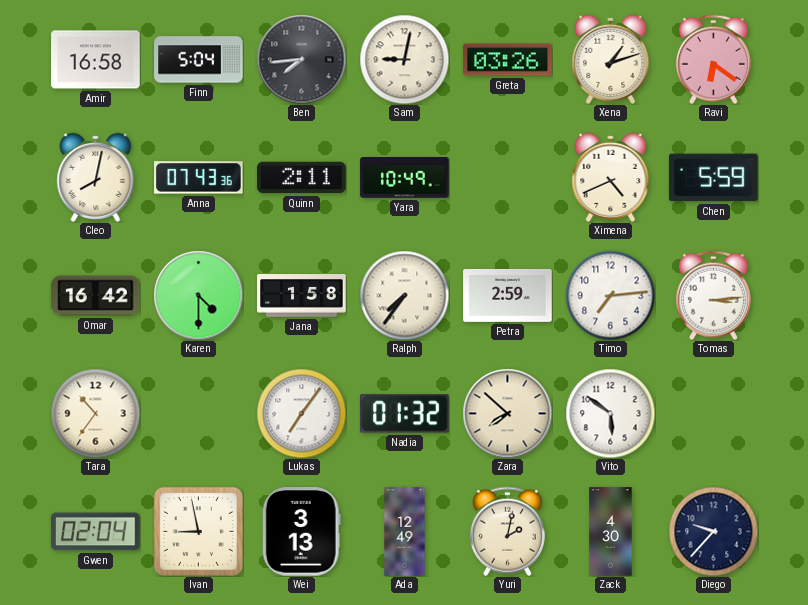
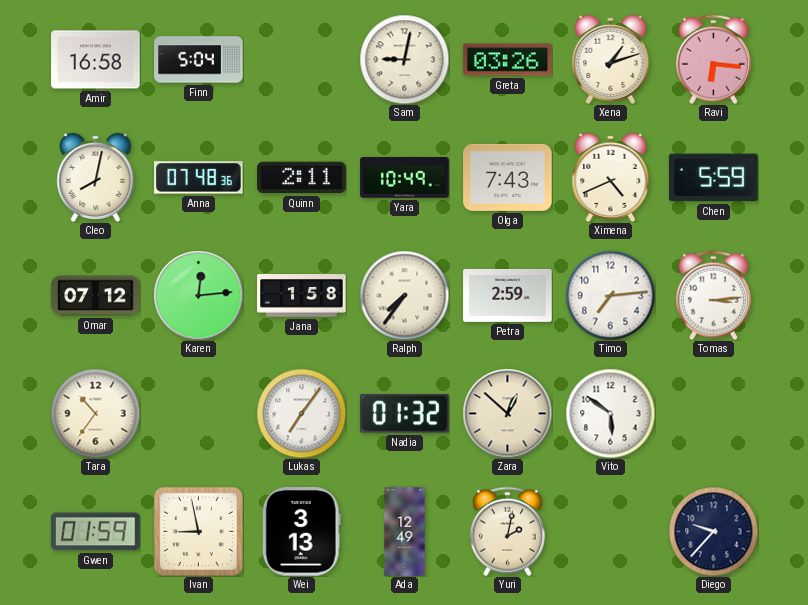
Ben: 7:44 -> none
Ravi: 6:21 -> 6:16
Anna: 07:43 -> 07:48
Olga: none -> 7:43
Omar: 16:42 -> 07:12
Karen: 4:30 -> 12:14
Zara: 7:52 -> 12:52
Gwen: 02:04 -> 01:59
Zack: 4:30 -> none
